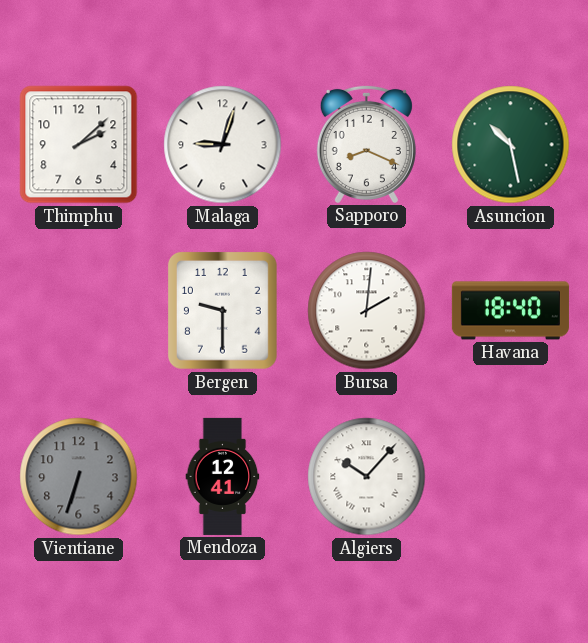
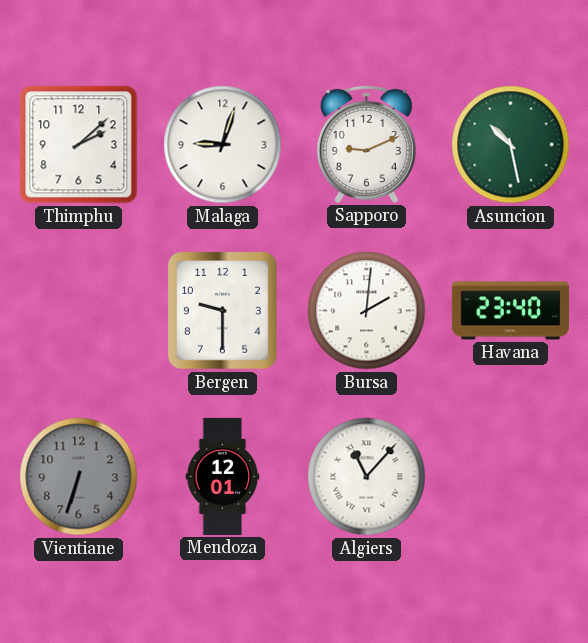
Sapporo: 8:19 -> 9:11
Havana: 18:40 -> 23:40
Mendoza: 12:41 -> 12:01
Algiers: 10:07 -> 11:07
